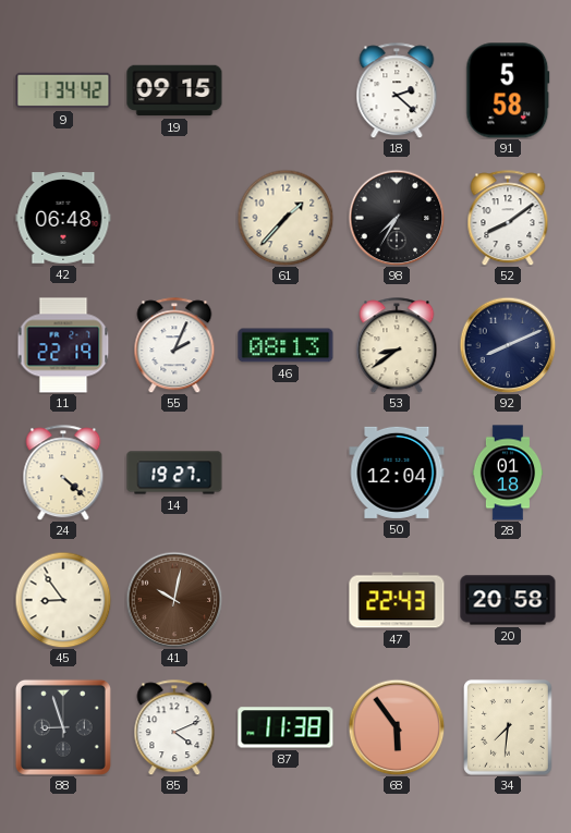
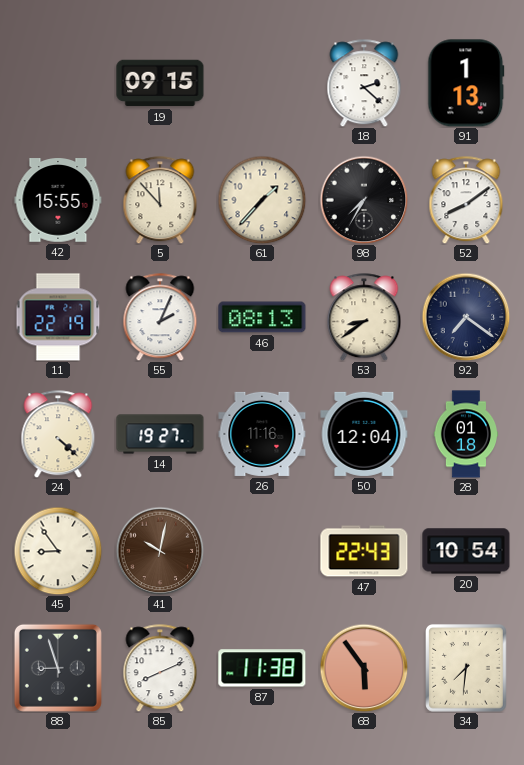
9: 1:34 -> none
91: 5:58 -> 1:13
42: 06:48 -> 15:55
5: none -> 11:53
92: 8:11 -> 7:21
26: none -> 11:16
20: 20:58 -> 10:54
85: 4:11 -> 8:11
